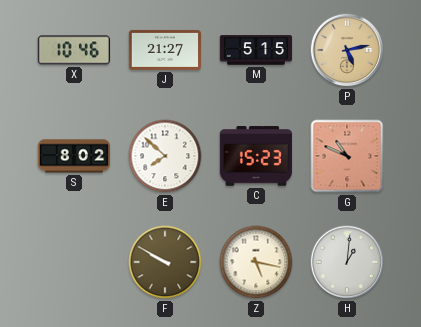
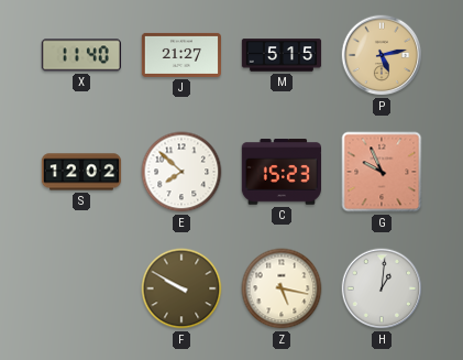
X: 10:46 -> 11:40
S: 8:02 -> 12:02
G: 10:49 -> 9:56
